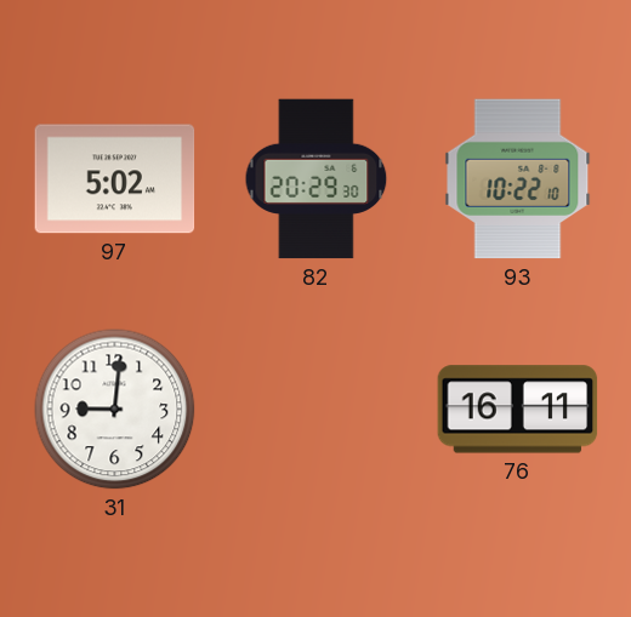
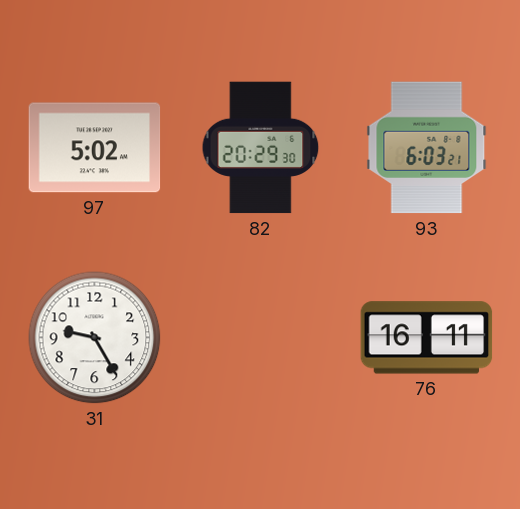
93: 10:22 -> 6:03
31: 9:01 -> 9:25
